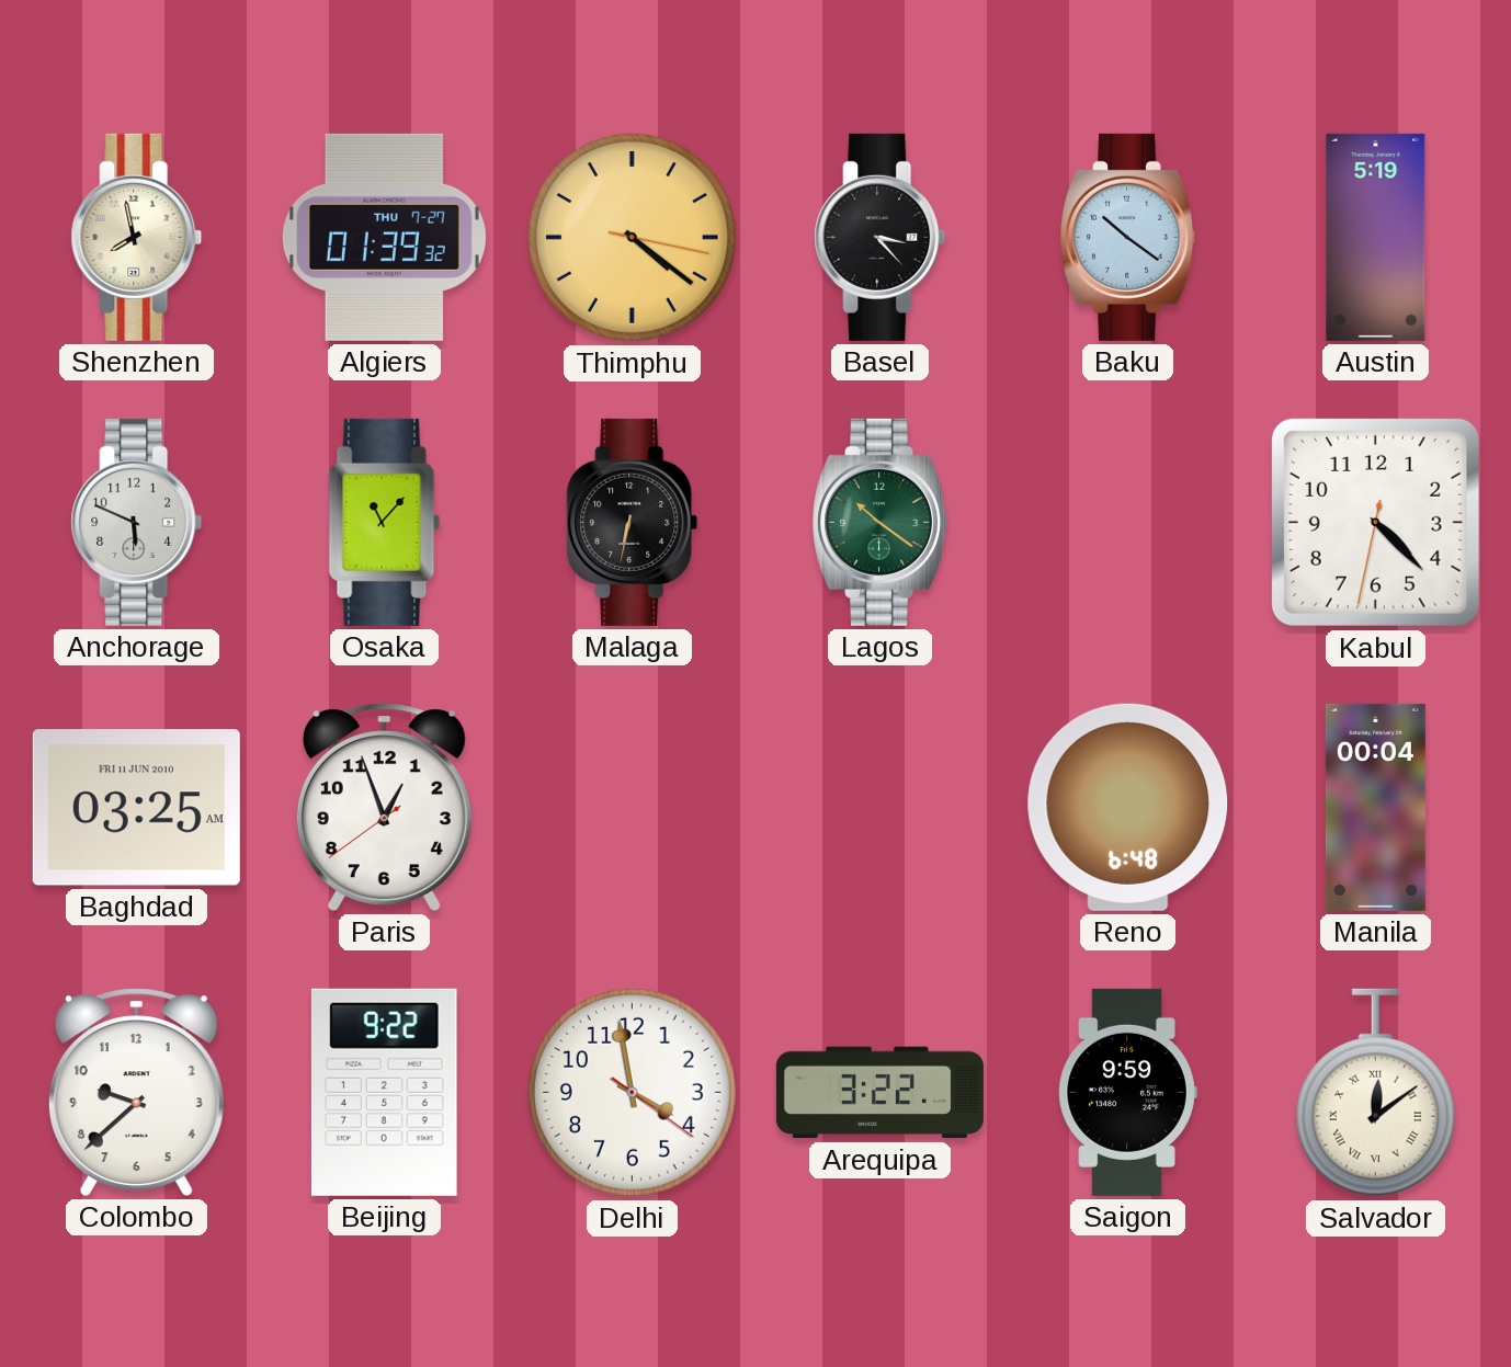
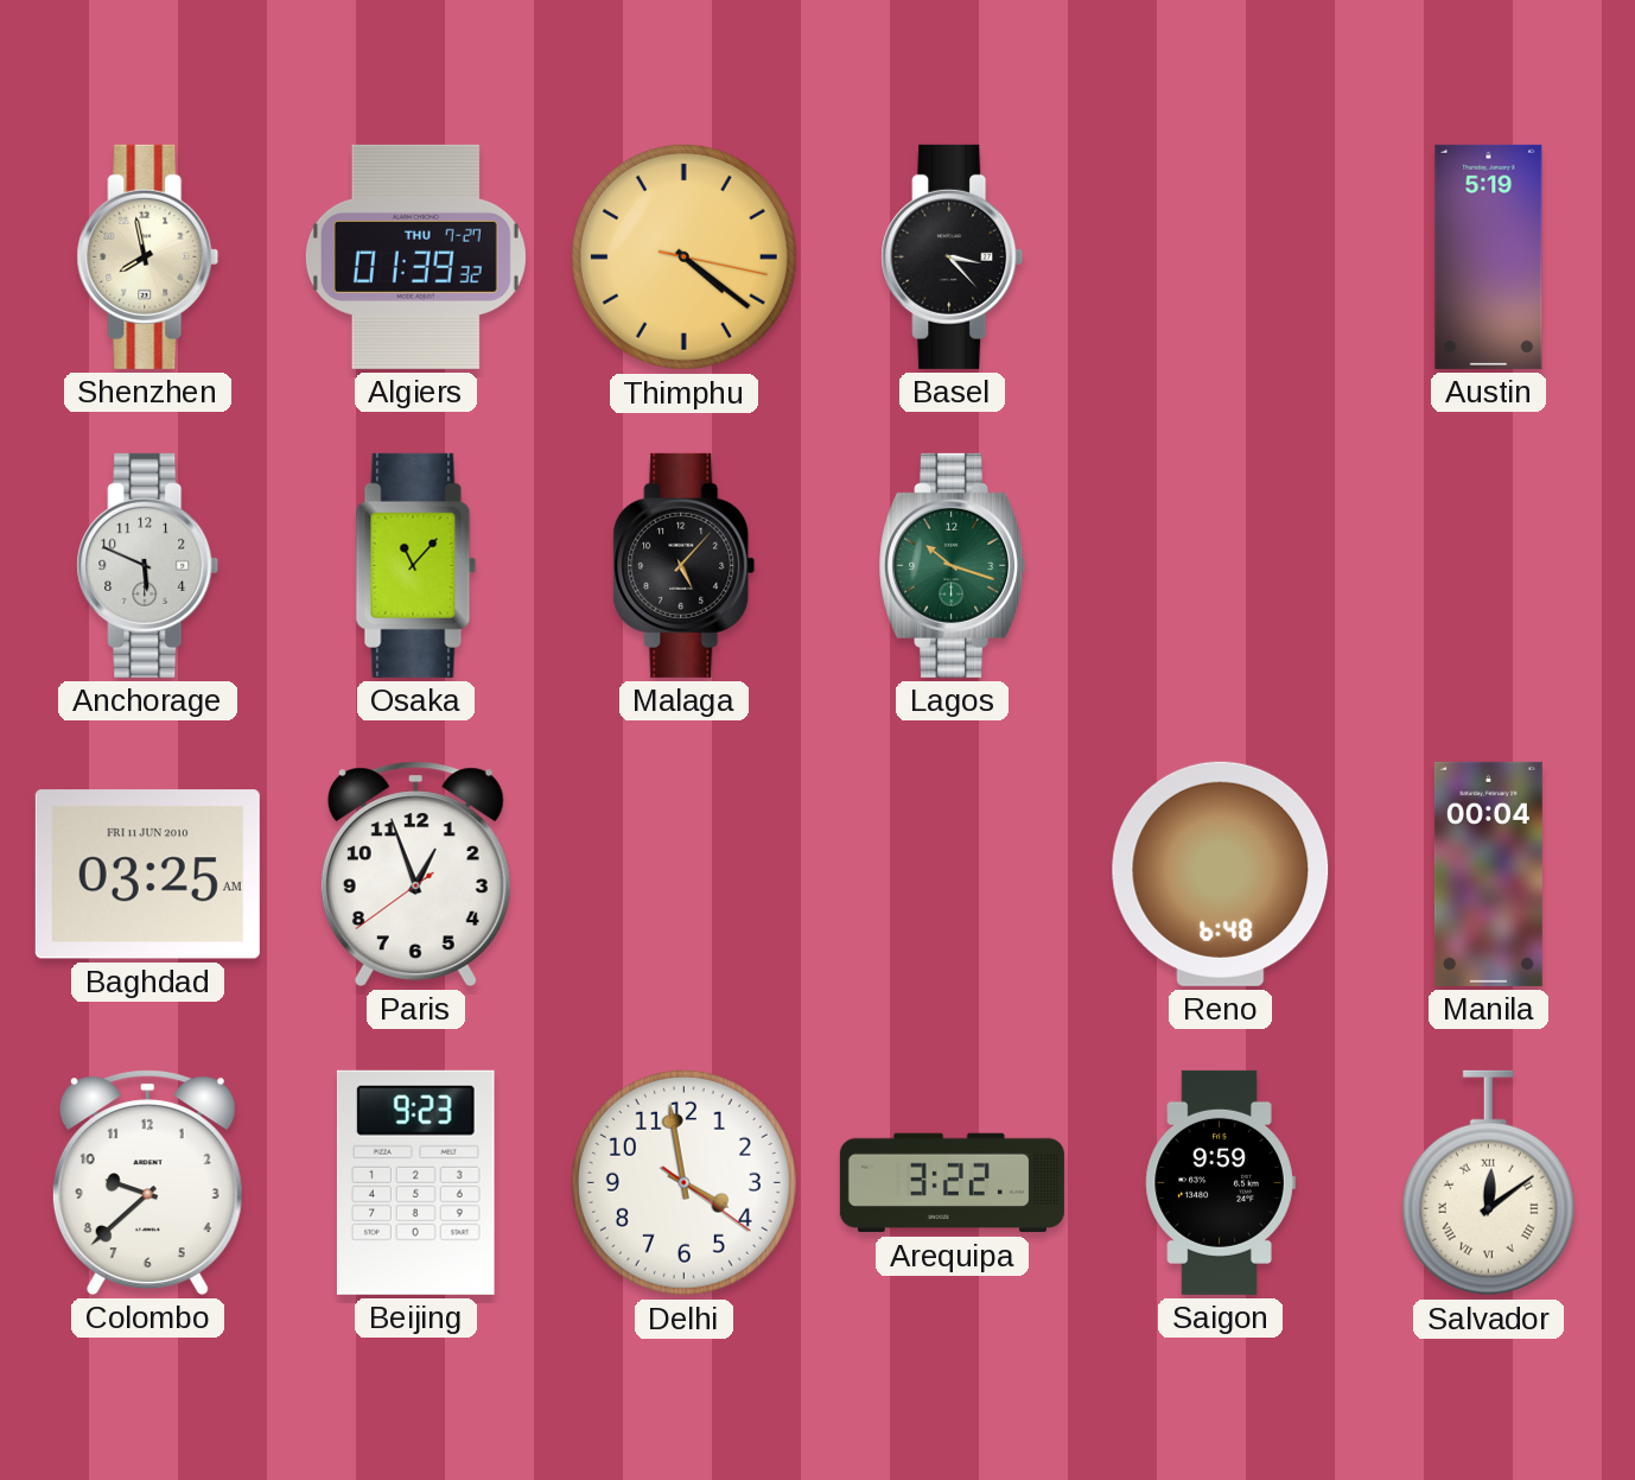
Baku: 10:21 -> none
Malaga: 6:32 -> 5:07
Lagos: 10:21 -> 10:18
Kabul: 4:22 -> none
Beijing: 9:22 -> 9:23
